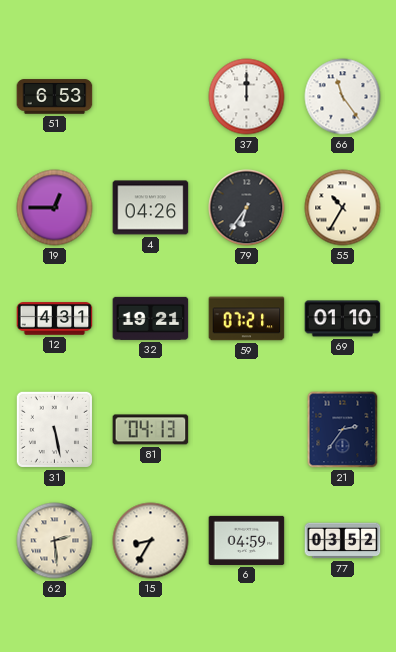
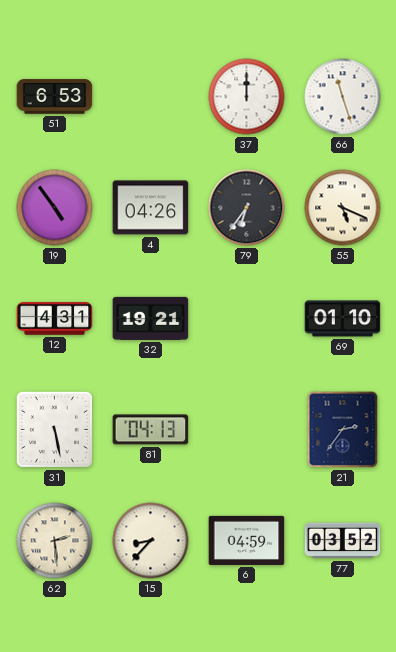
66: 11:24 -> 11:27
19: 12:45 -> 4:54
55: 10:35 -> 5:19
59: 07:21 -> none
15: 8:35 -> 8:37
